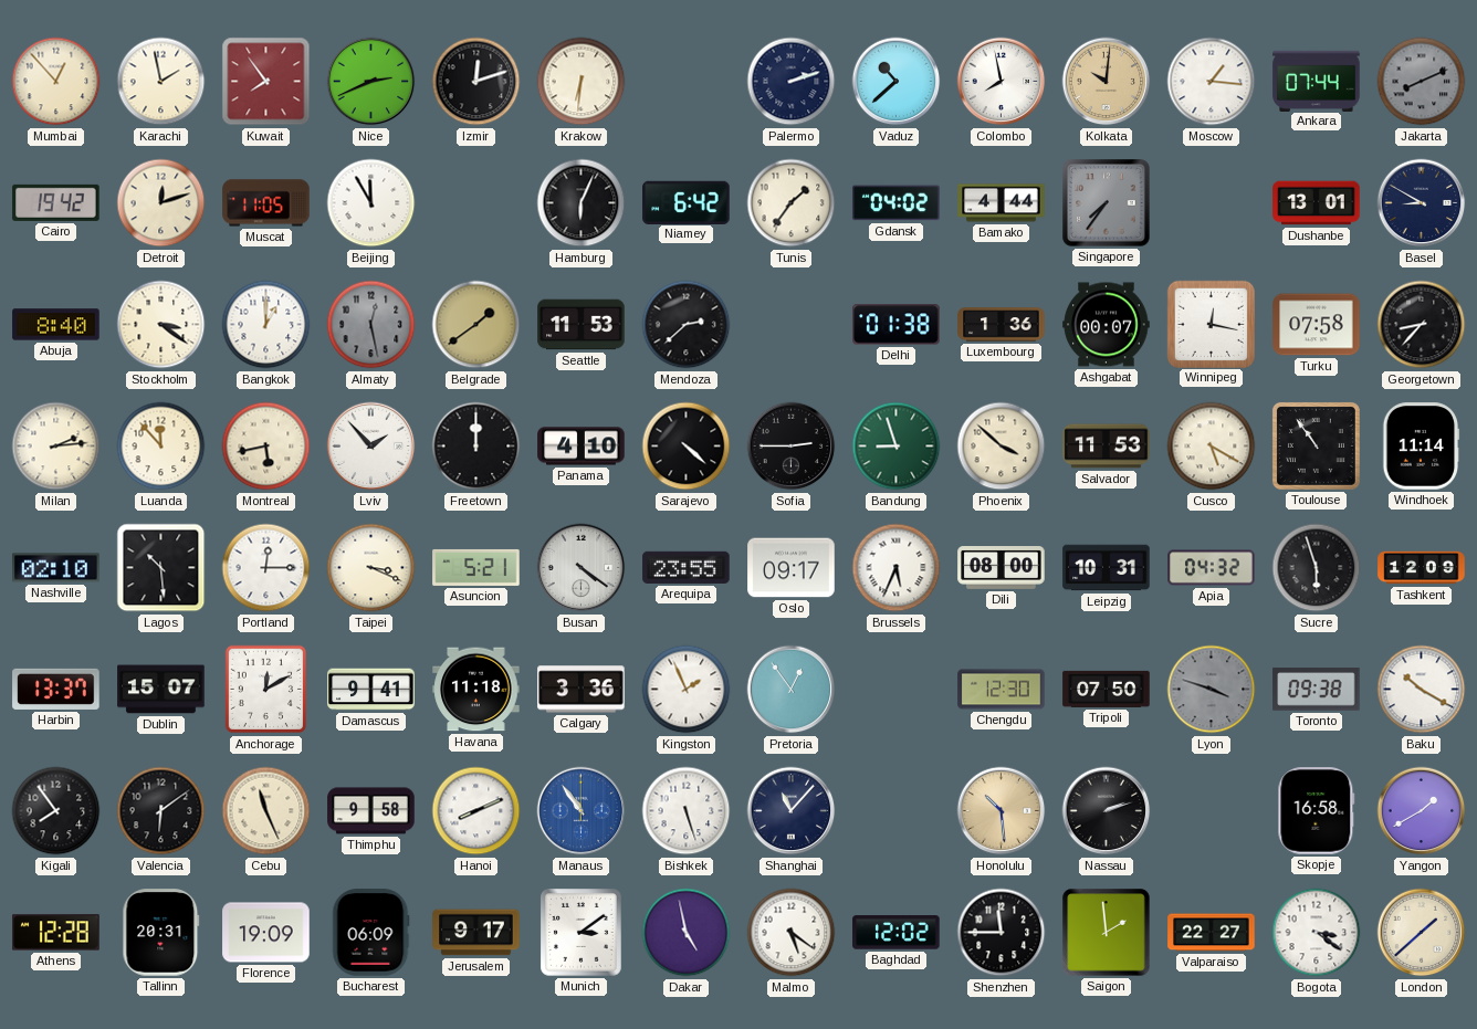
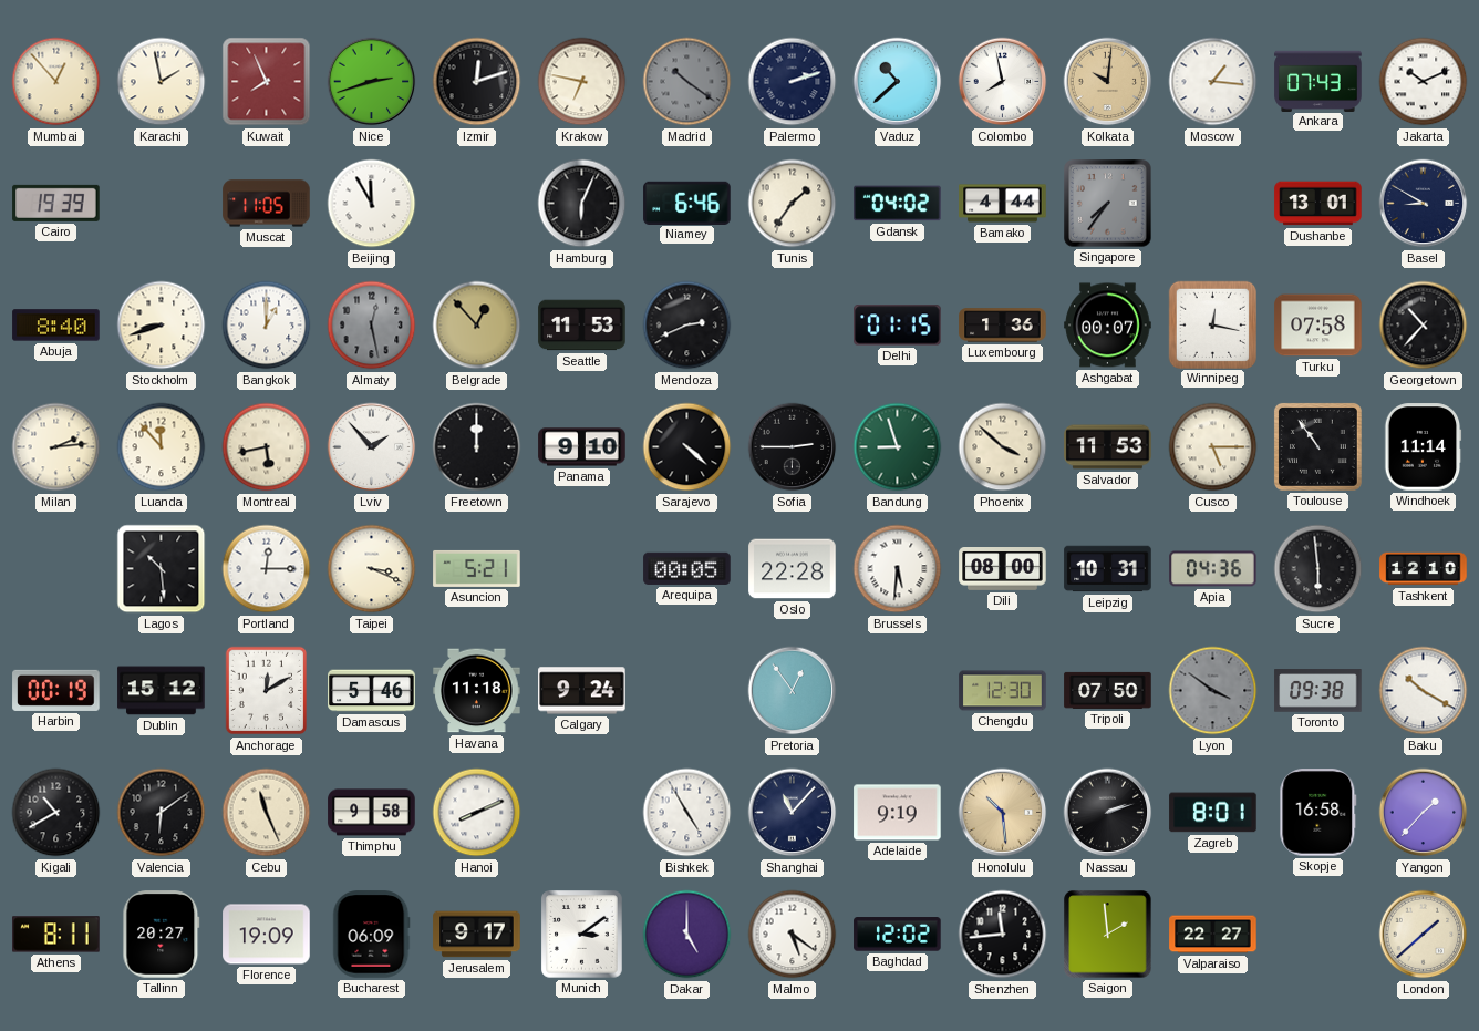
Kuwait: 7:54 -> 7:56
Nice: 2:41 -> 2:42
Krakow: 6:31 -> 6:47
Madrid: none -> 10:21
Ankara: 07:44 -> 07:43
Jakarta: 8:11 -> 10:11
Jakarta dial: grey -> white
Cairo: 19:42 -> 19:39
Detroit: 12:12 -> none
Niamey: 6:42 -> 6:46
Stockholm: 3:21 -> 8:42
Belgrade: 1:39 -> 12:53
Mendoza: 2:38 -> 2:41
Delhi: 01:38 -> 01:15
Georgetown: 8:37 -> 10:37
Panama: 4:10 -> 9:10
Cusco: 5:20 -> 5:15
Nashville: 02:10 -> none
Busan: 4:21 -> none
Arequipa: 23:55 -> 00:05
Oslo: 09:17 -> 22:28
Brussels: 5:34 -> 5:31
Apia: 04:32 -> 04:36
Sucre: 5:57 -> 5:59
Tashkent: 12:09 -> 12:10
Harbin: 13:37 -> 00:19
Dublin: 15:07 -> 15:12
Damascus: 9:41 -> 5:46
Calgary: 3:36 -> 9:24
Kingston: 1:56 -> none
Lyon: 3:48 -> 3:51
Kigali: 7:54 -> 10:40
Manaus: 10:54 -> none
Bishkek: 5:27 -> 4:55
Adelaide: none -> 9:19
Zagreb: none -> 8:01
Yangon: 1:40 -> 1:37
Athens: 12:28 -> 8:11
Tallinn: 20:31 -> 20:27
Dakar: 4:58 -> 5:00
Shenzhen: 11:45 -> 11:44
Bogota: 3:21 -> none
